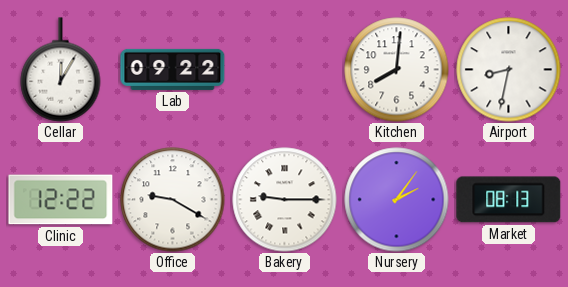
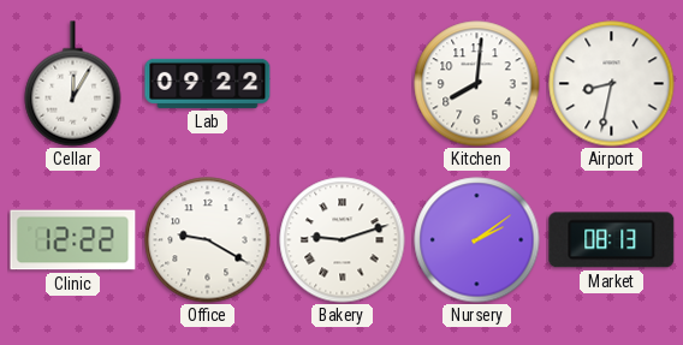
Bakery: 9:15 -> 9:12
Nursery: 2:06 -> 2:09
